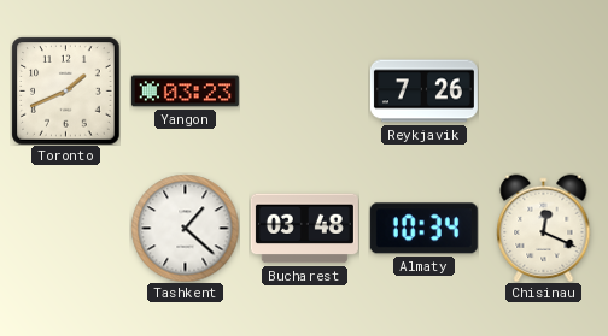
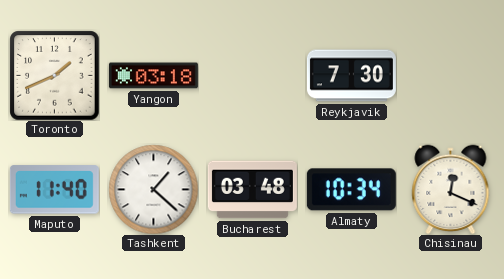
Yangon: 03:23 -> 03:18
Reykjavik: 7:26 -> 7:30
Maputo: none -> 11:40
